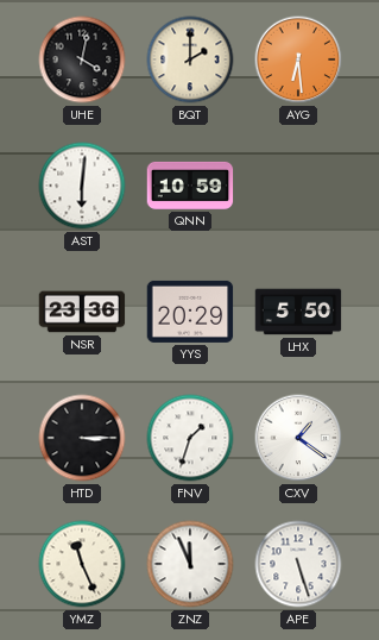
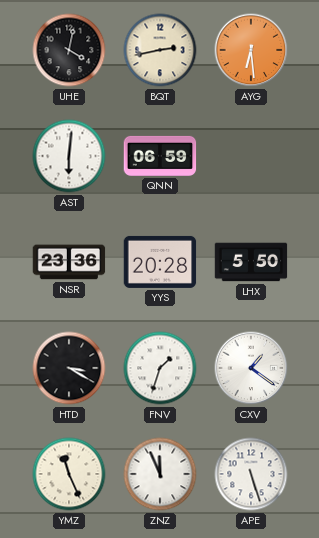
BQT: 2:00 -> 2:43
QNN: 10:59 -> 06:59
YYS: 20:29 -> 20:28
HTD: 3:15 -> 3:20
